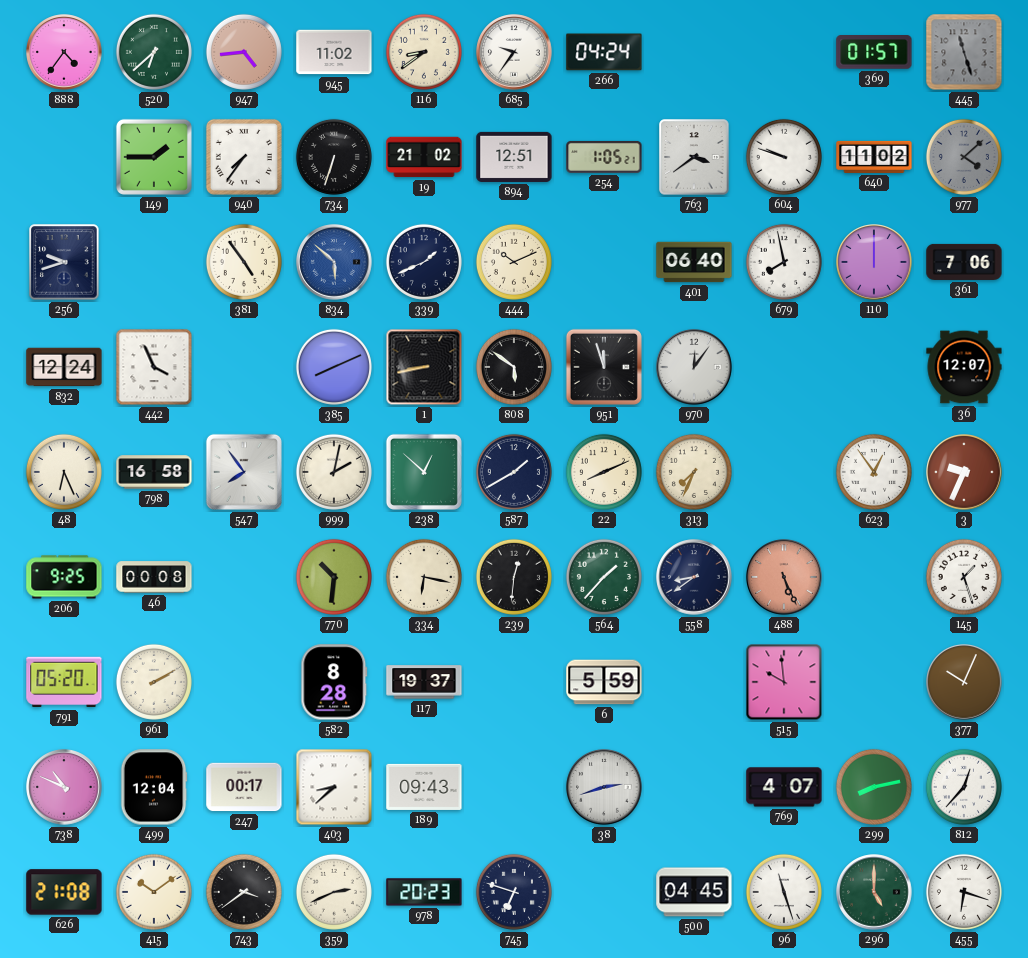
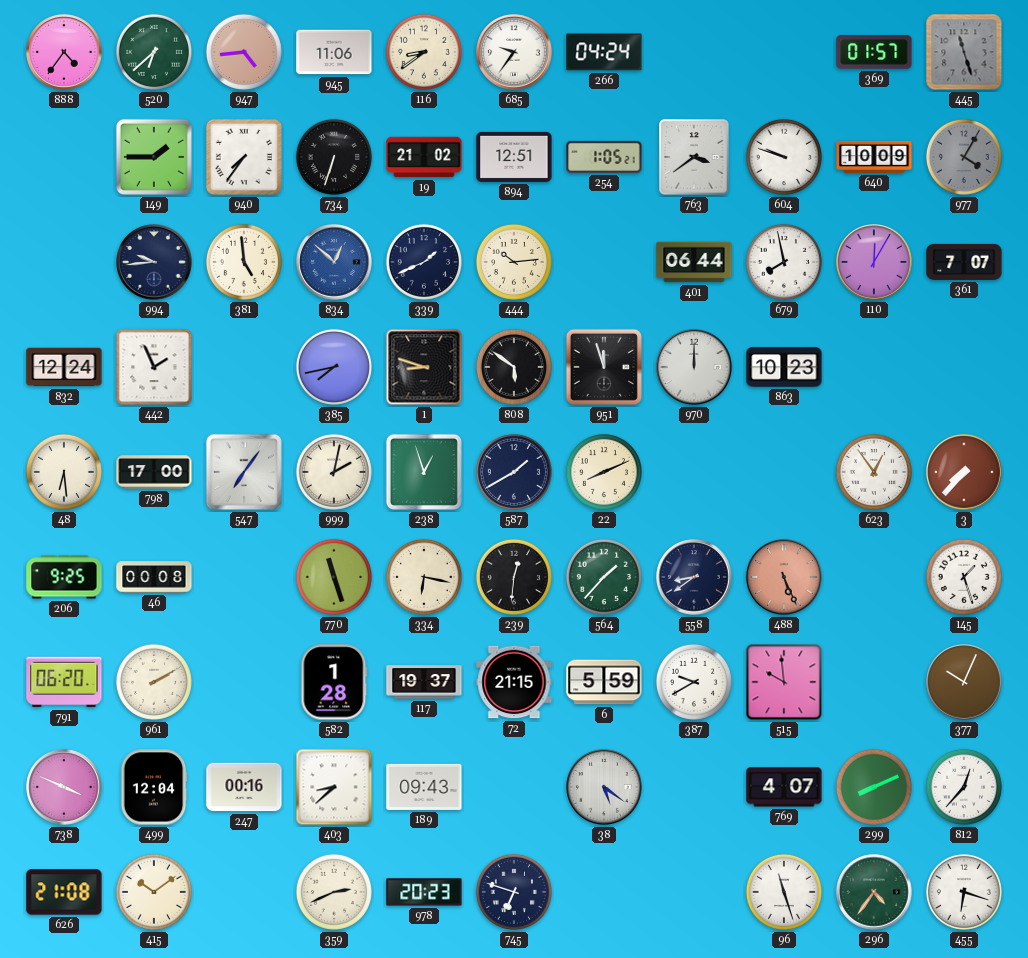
945: 11:02 -> 11:06
640: 11:02 -> 10:09
977: 4:08 -> 4:05
256: 9:42 -> none
994: none -> 9:44
381: 4:54 -> 4:59
834: 5:52 -> 12:52
444: 10:11 -> 10:14
401: 06:40 -> 06:44
110: 12:00 -> 12:05
361: 7:06 -> 7:07
442: 3:56 -> 1:56
385: 8:11 -> 7:43
1: 8:43 -> 8:48
970: 12:06 -> 12:00
863: none -> 10:23
36: 12:07 -> none
48: 6:26 -> 6:29
798: 16:58 -> 17:00
547: 7:54 -> 7:06
238: 12:52 -> 12:57
313: 7:34 -> none
3: 9:34 -> 7:37
770: 10:31 -> 11:27
791: 05:20 -> 06:20
582: 8:28 -> 1:28
72: none -> 21:15
387: none -> 9:40
738: 10:49 -> 3:49
247: 00:17 -> 00:16
38: 2:42 -> 5:21
299: 8:13 -> 8:11
743: 3:39 -> none
500: 04:45 -> none
296: 5:00 -> 4:36
